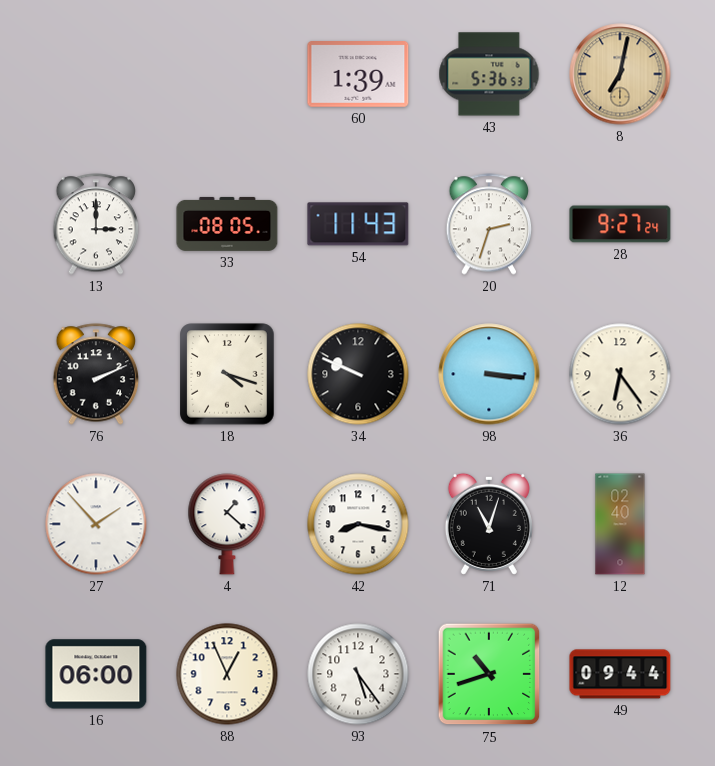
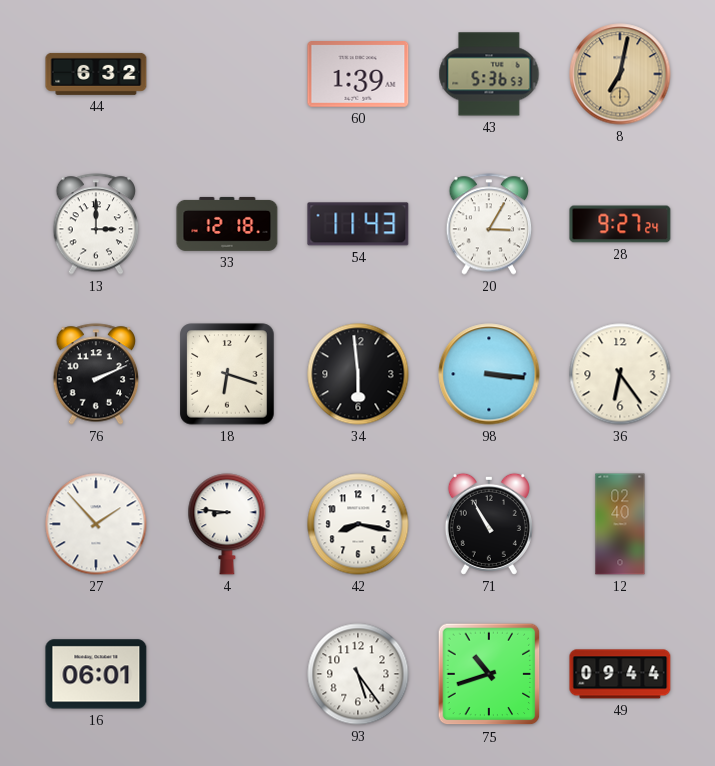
44: none -> 6:32
33: 08:05 -> 12:18
20: 2:33 -> 3:05
18: 4:18 -> 6:18
34: 9:49 -> 5:59
4: 1:22 -> 8:46
71: 11:03 -> 10:55
16: 06:00 -> 06:01
88: 12:56 -> none
